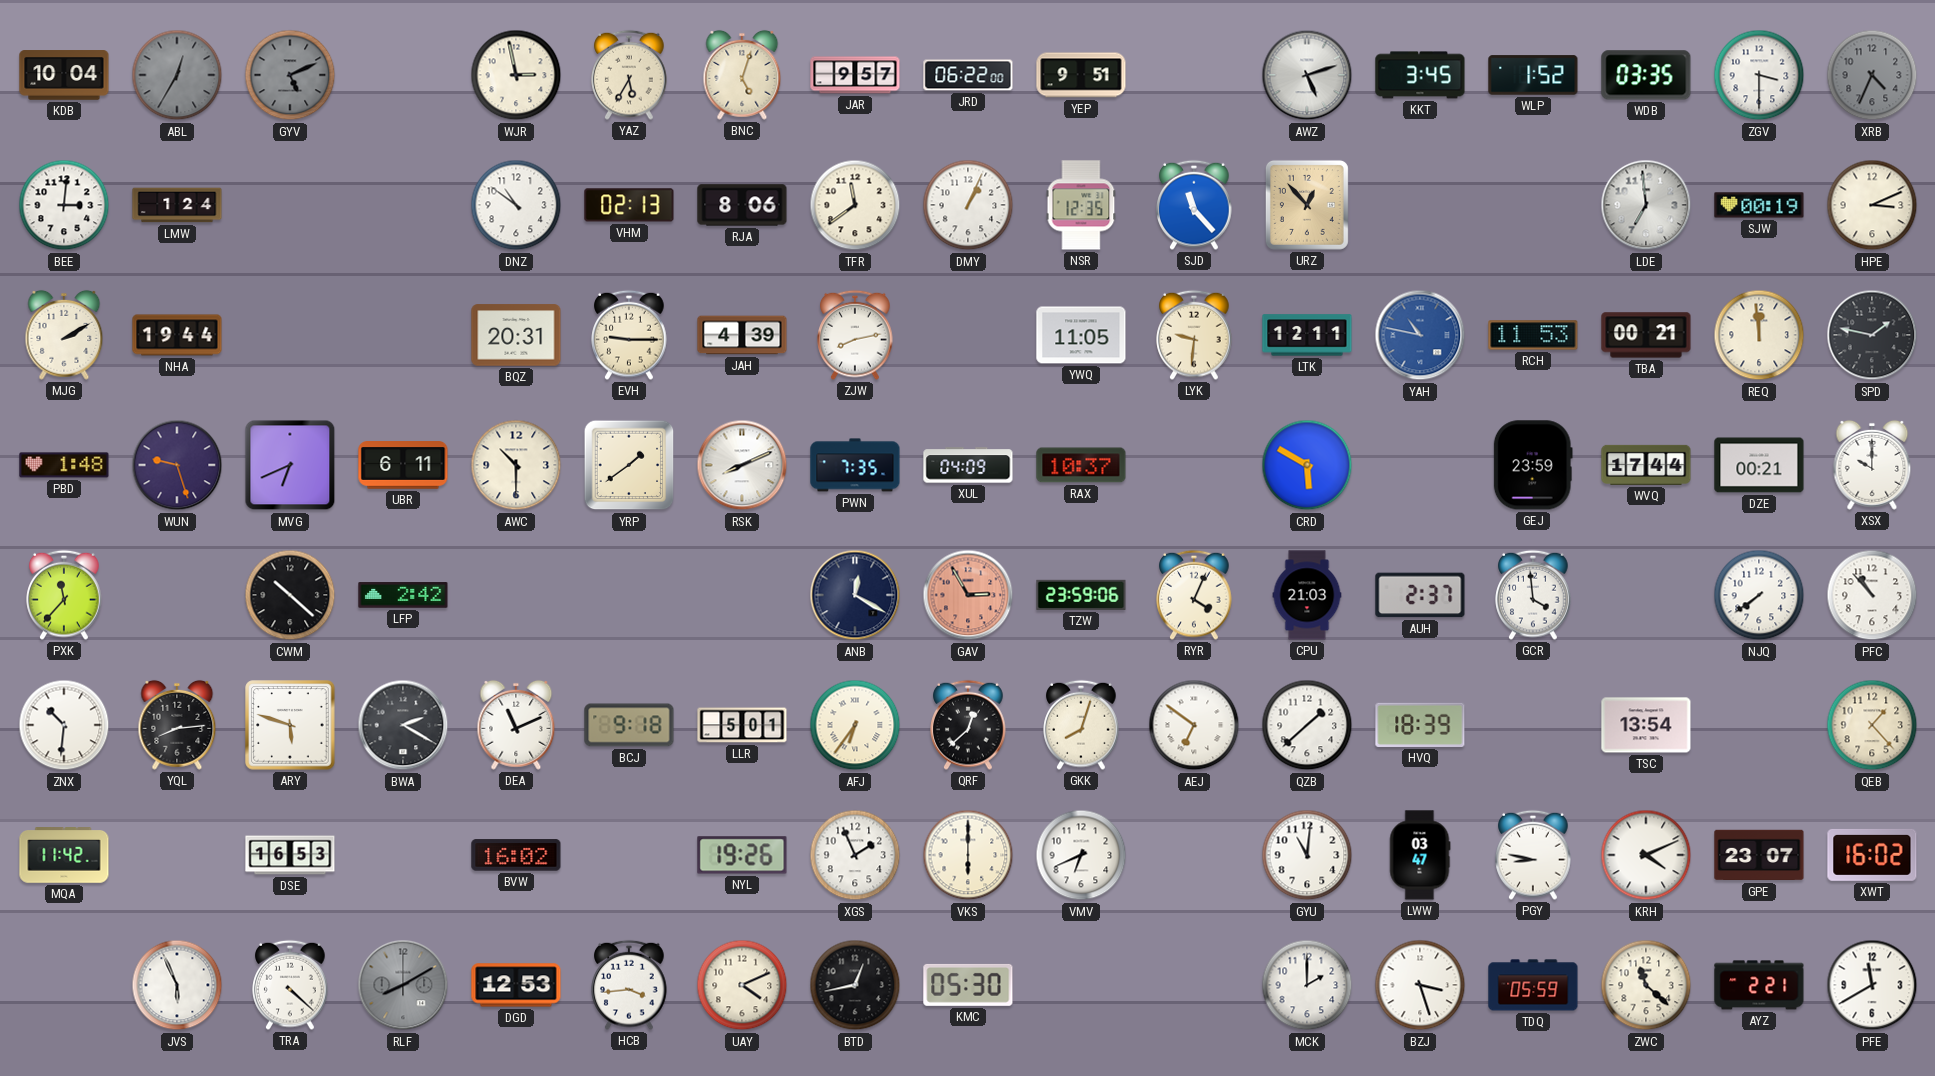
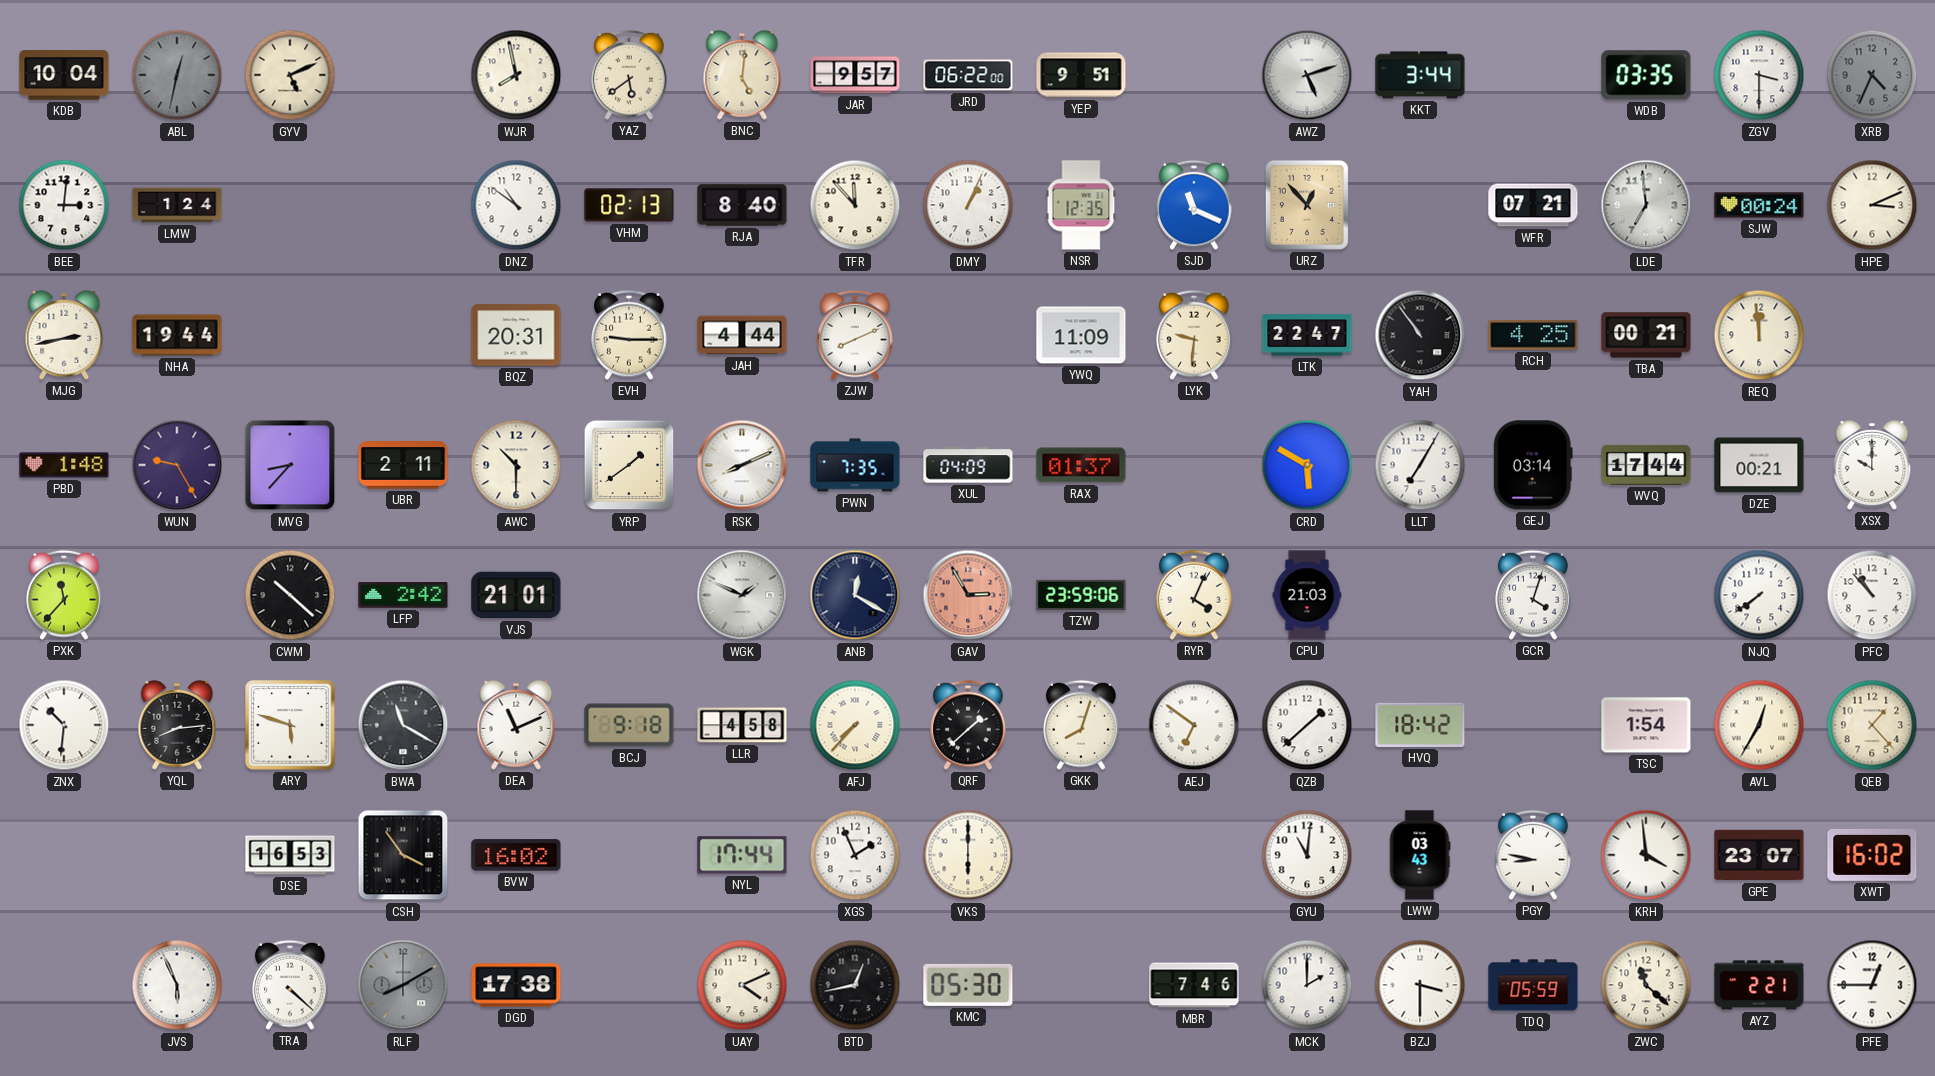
ABL: 12:35 -> 12:32
GYV dial: grey -> cream
WJR: 2:58 -> 7:58
YAZ: 5:35 -> 5:39
BNC: 5:03 -> 5:01
KKT: 3:45 -> 3:44
WLP: 1:52 -> none
RJA: 8:06 -> 8:40
TFR: 11:39 -> 11:53
SJD: 11:23 -> 11:19
WFR: none -> 07:21
SJW: 00:19 -> 00:24
MJG: 2:10 -> 2:43
JAH: 4:39 -> 4:44
ZJW: 8:13 -> 8:11
YWQ: 11:05 -> 11:09
LTK: 12:11 -> 22:47
YAH: 10:47 -> 10:54
YAH dial: blue -> black
RCH: 11:53 -> 4:25
SPD: 1:47 -> none
WUN: 9:27 -> 9:25
MVG: 6:41 -> 8:37
UBR: 6:11 -> 2:11
RAX: 10:37 -> 01:37
LLT: none -> 7:05
GEJ: 23:59 -> 03:14
VJS: none -> 21:01
WGK: none -> 1:49
AUH: 2:37 -> none
GCR: 3:59 -> 4:03
BWA: 2:20 -> 11:20
LLR: 5:01 -> 4:58
AFJ: 6:36 -> 7:37
QRF: 12:38 -> 1:38
HVQ: 18:39 -> 18:42
TSC: 13:54 -> 1:54
AVL: none -> 12:35
MQA: 11:42 -> none
CSH: none -> 3:54
NYL: 19:26 -> 17:44
VMV: 6:41 -> none
LWW: 03:47 -> 03:43
KRH: 4:11 -> 3:59
DGD: 12:53 -> 17:38
HCB: 3:44 -> none
MBR: none -> 7:46
BZJ: 3:27 -> 3:30
PFE: 11:40 -> 12:45
